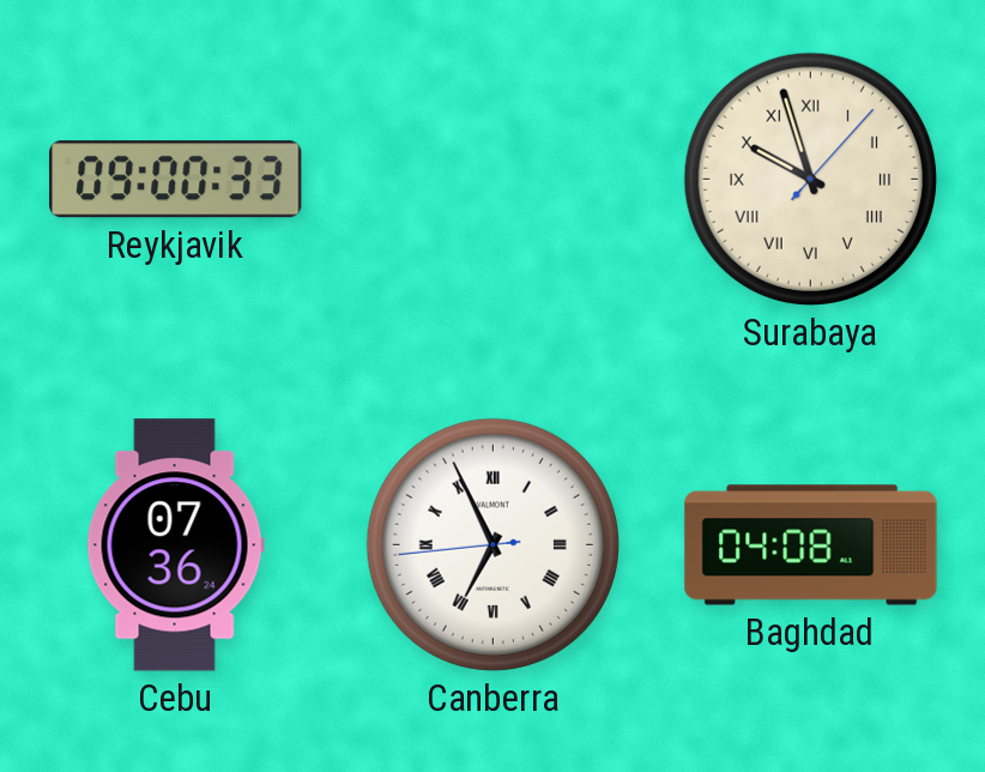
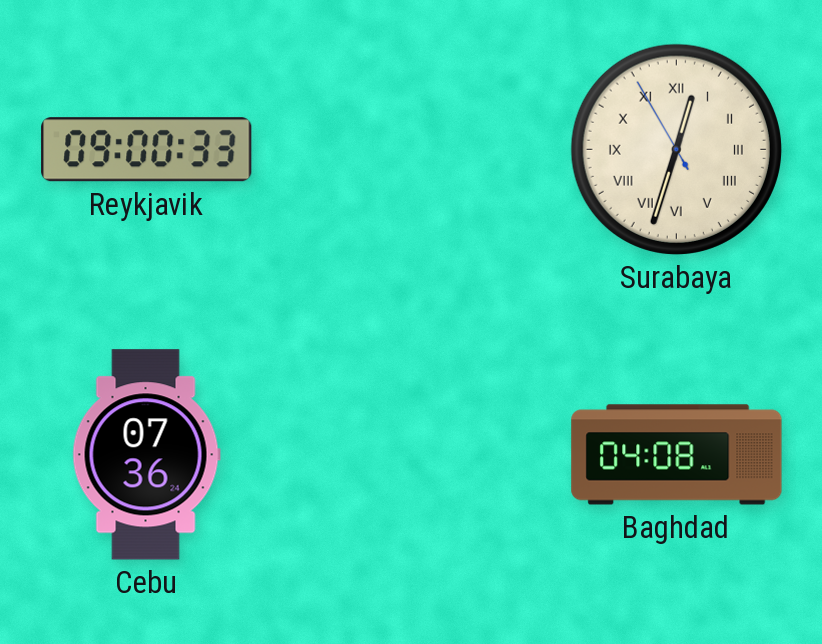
Surabaya: 9:57 -> 12:32
Canberra: 6:55 -> none
